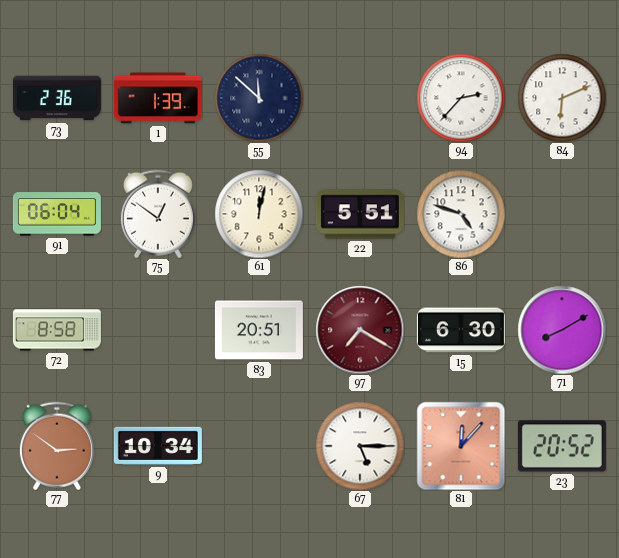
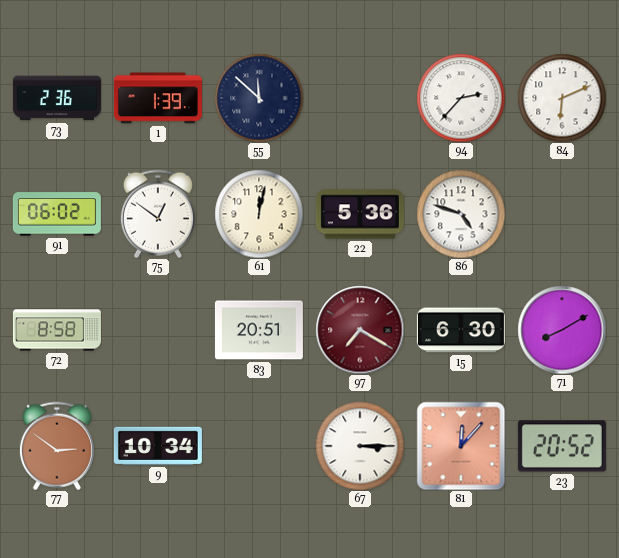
91: 06:04 -> 06:02
22: 5:51 -> 5:36
67: 5:15 -> 3:15
